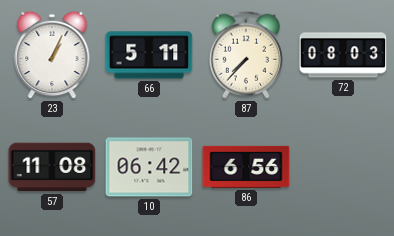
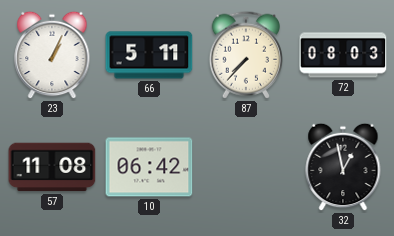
86: 6:56 -> none
32: none -> 12:58
